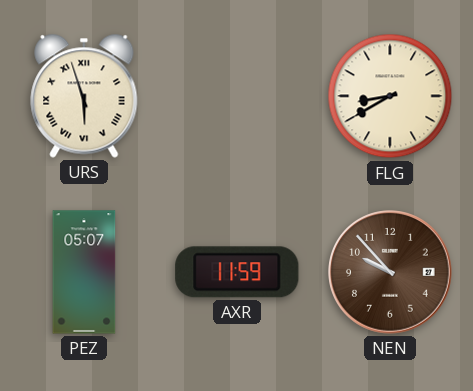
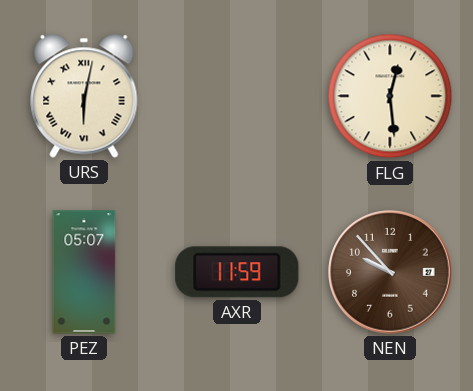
URS: 5:57 -> 6:02
FLG: 8:40 -> 12:29
